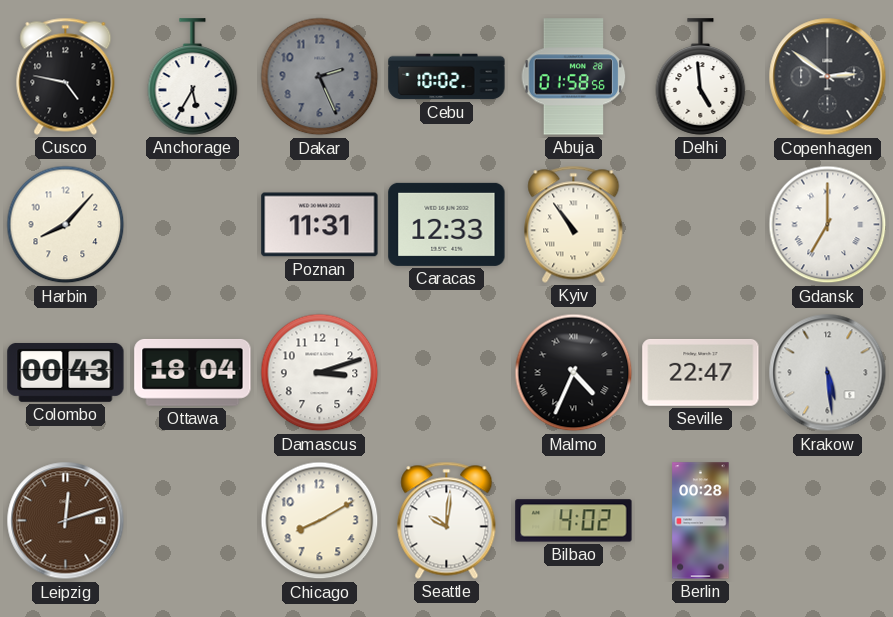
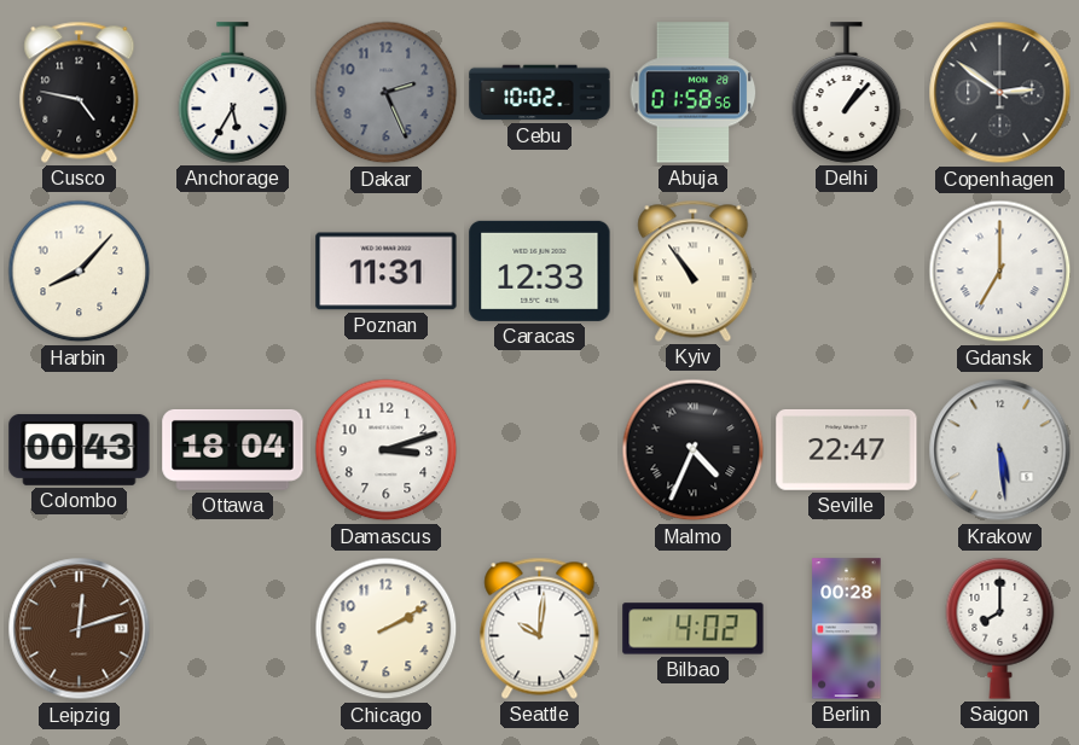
Delhi: 4:59 -> 1:07
Chicago: 8:10 -> 2:10
Saigon: none -> 8:00
